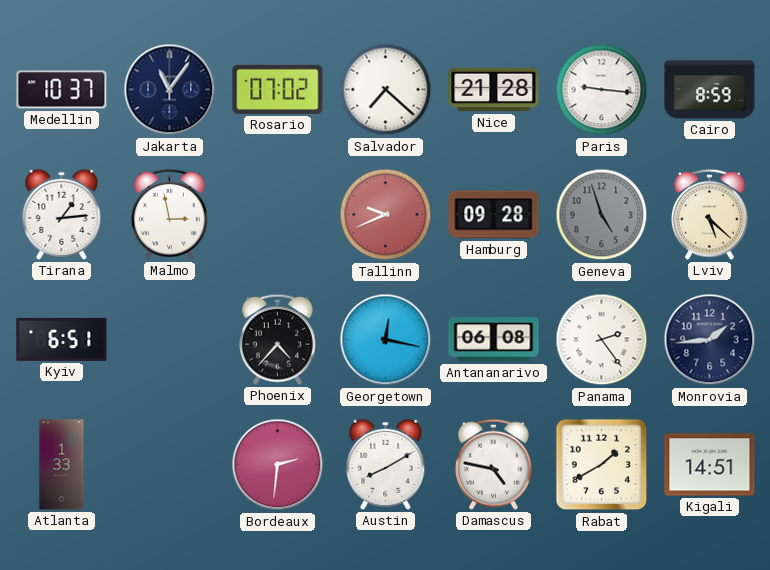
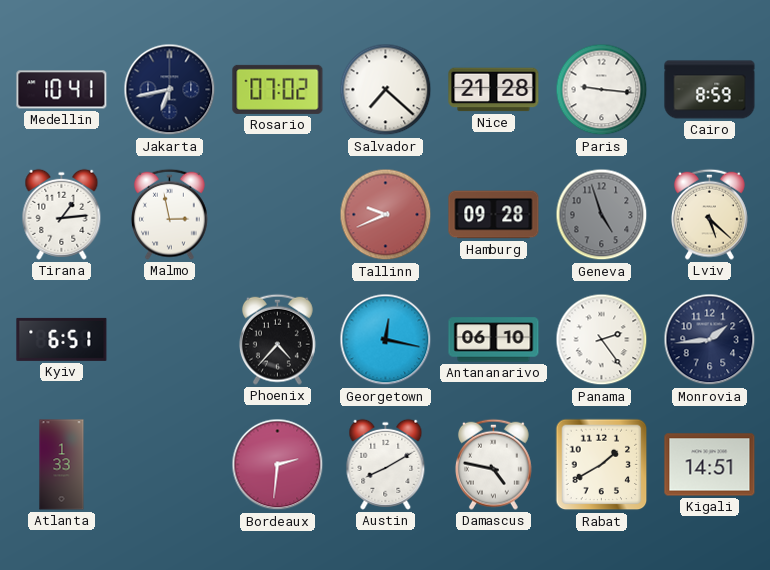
Medellin: 10:37 -> 10:41
Jakarta: 11:06 -> 6:43
Antananarivo: 06:08 -> 06:10
